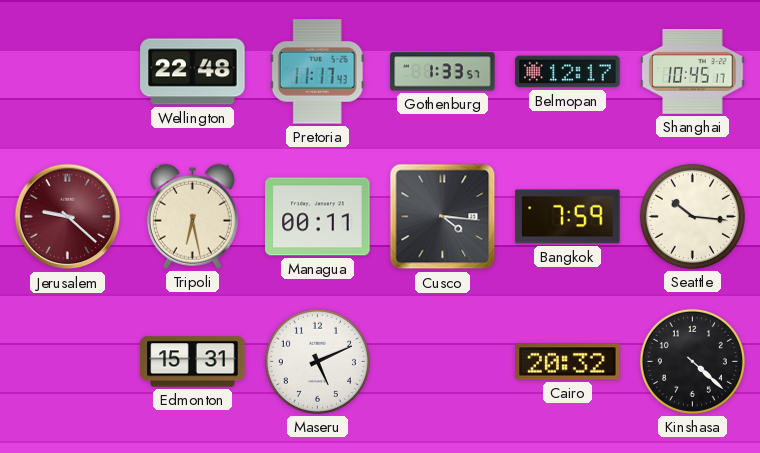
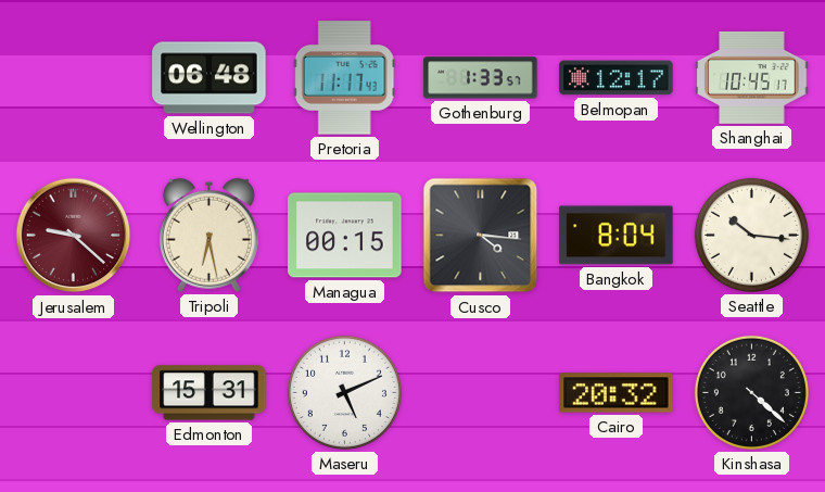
Wellington: 22:48 -> 06:48
Managua: 00:11 -> 00:15
Bangkok: 7:59 -> 8:04
